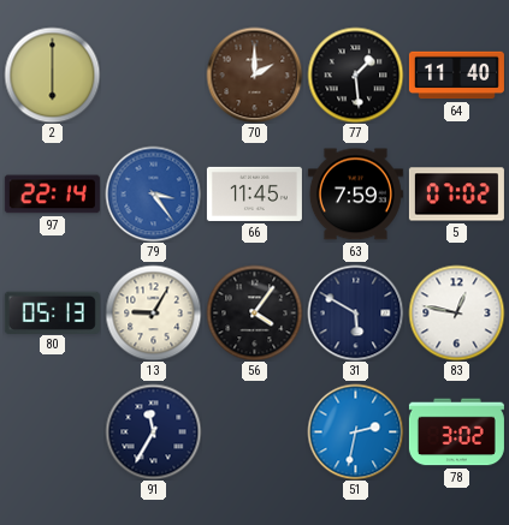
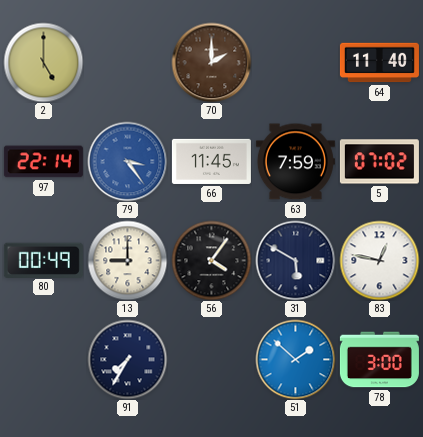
2: 6:00 -> 5:00
77: 1:29 -> none
80: 05:13 -> 00:49
13: 9:05 -> 9:00
91: 11:35 -> 7:35
51: 2:32 -> 1:52
78: 3:02 -> 3:00
